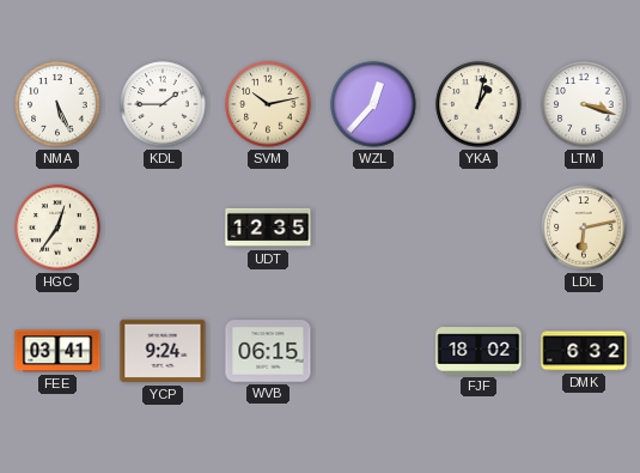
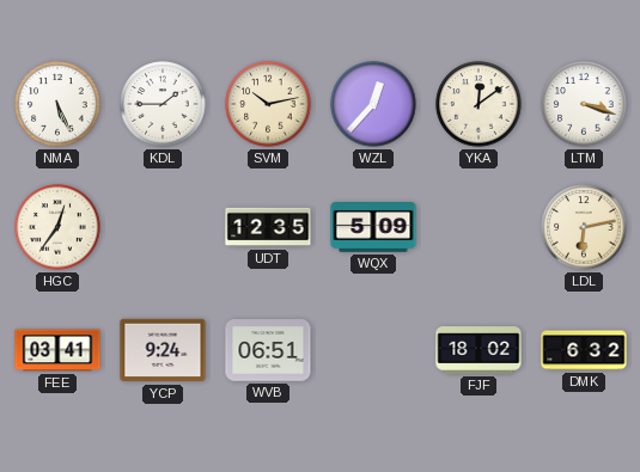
YKA: 1:02 -> 12:09
WQX: none -> 5:09
WVB: 06:15 -> 06:51
